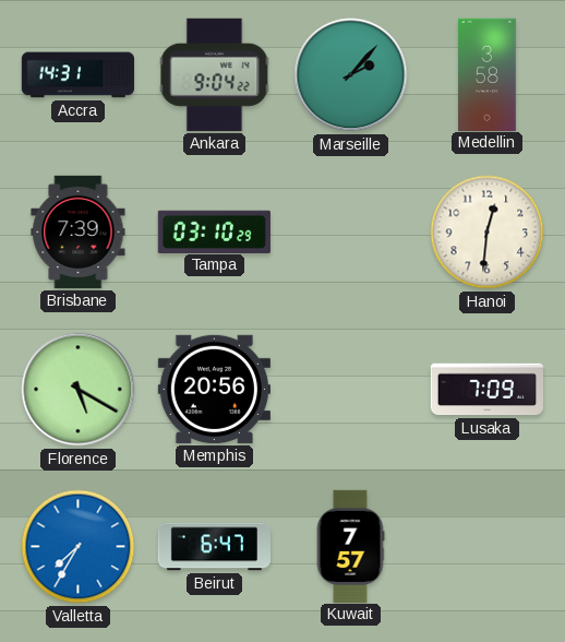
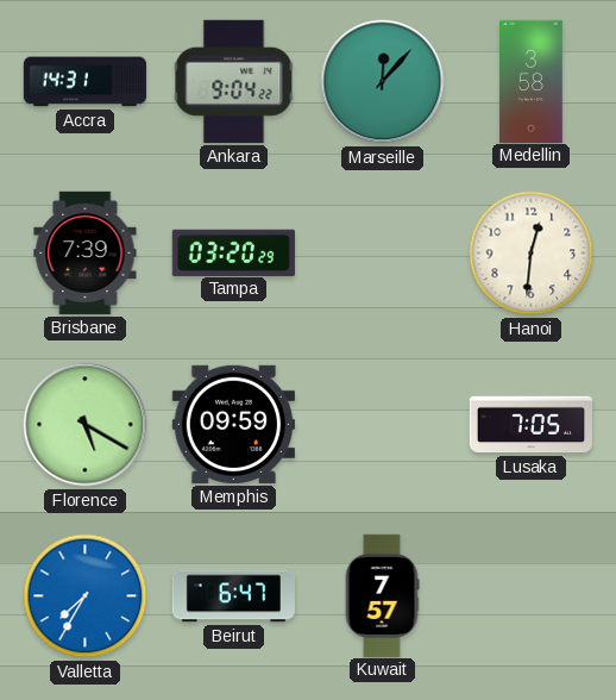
Marseille: 2:07 -> 12:07
Tampa: 03:10 -> 03:20
Memphis: 20:56 -> 09:59
Lusaka: 7:09 -> 7:05
